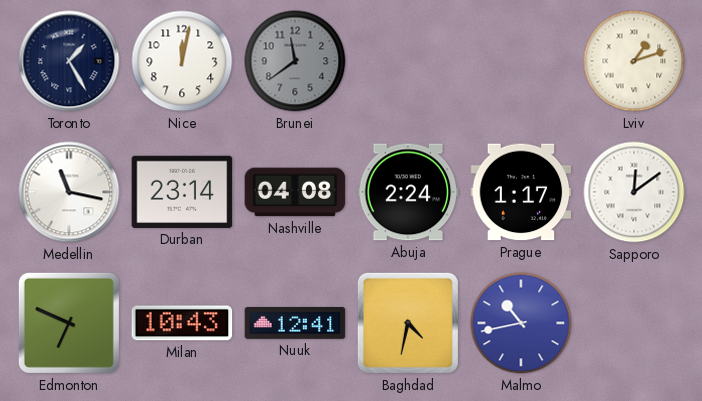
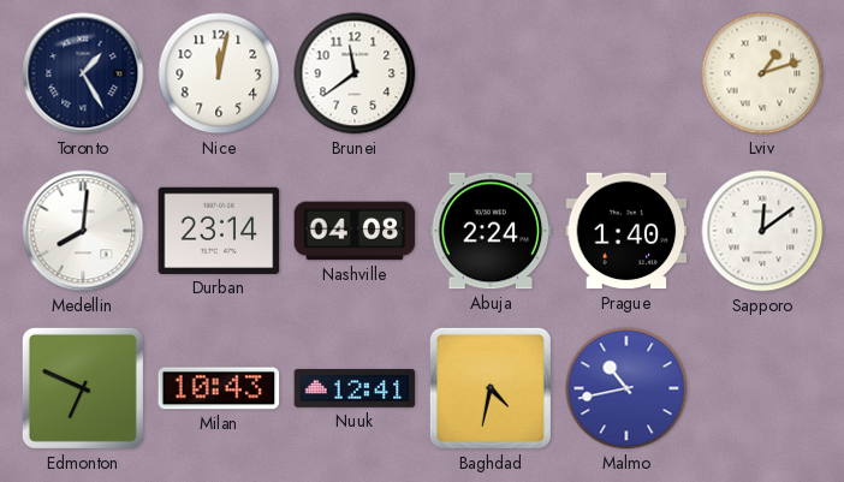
Brunei dial: grey -> white
Medellin: 11:17 -> 8:01
Prague: 1:17 -> 1:40
